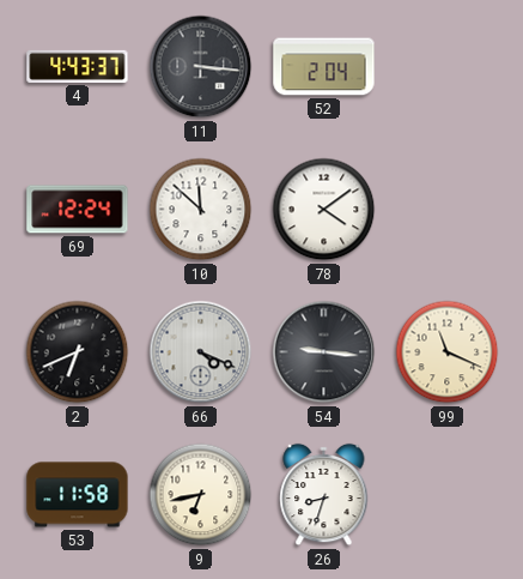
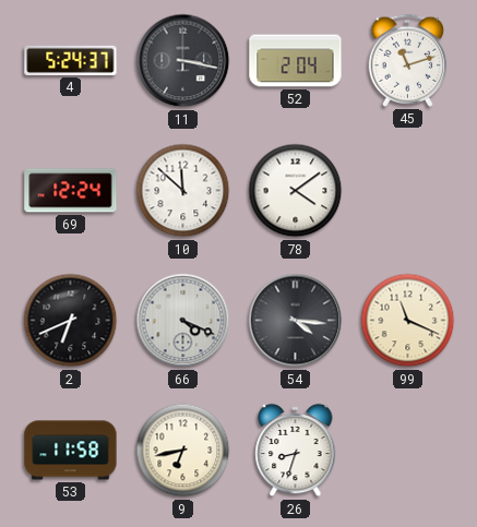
4: 4:43 -> 5:24
11: 3:16 -> 3:17
45: none -> 11:12
54: 9:16 -> 4:16
